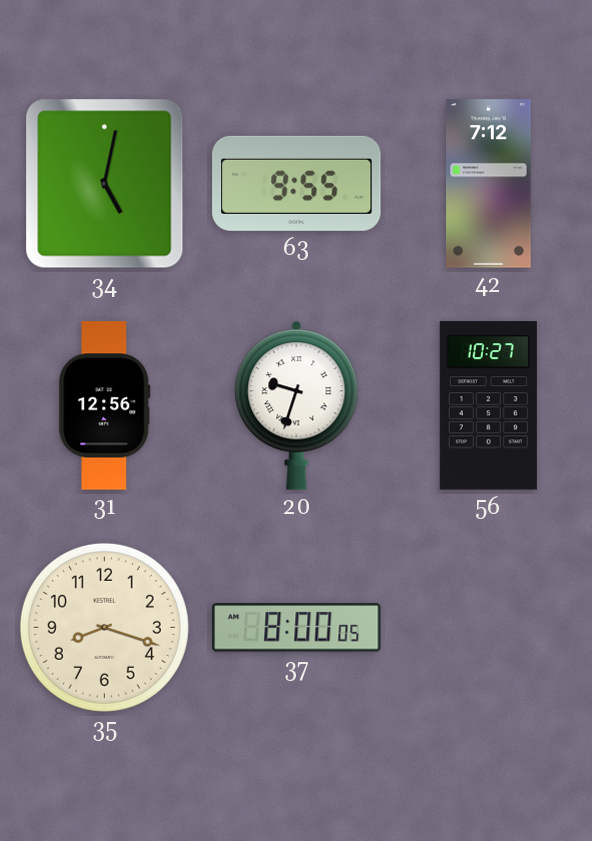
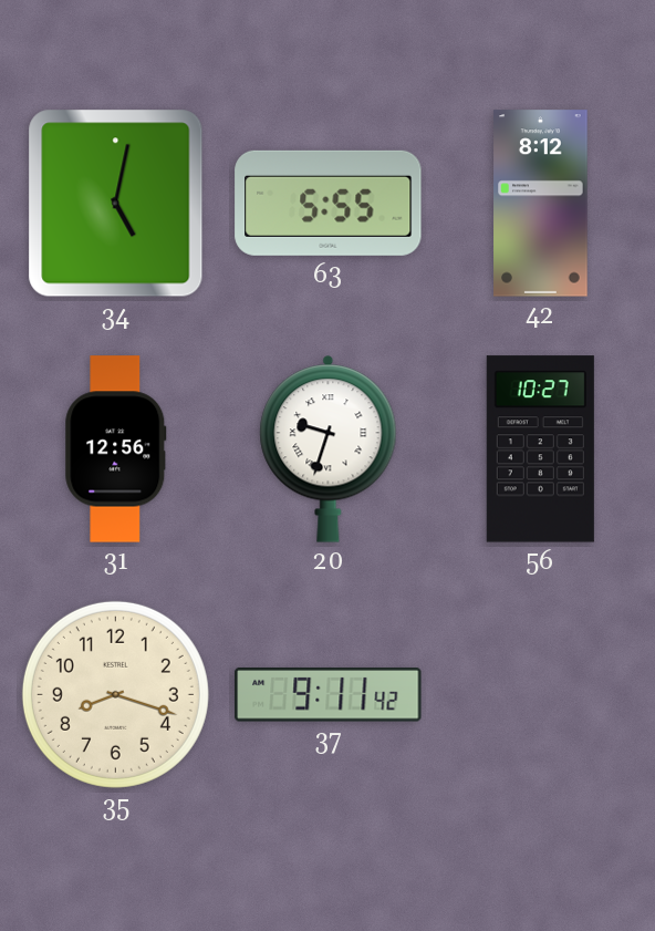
63: 9:55 -> 5:55
42: 7:12 -> 8:12
37: 8:00 -> 9:11
